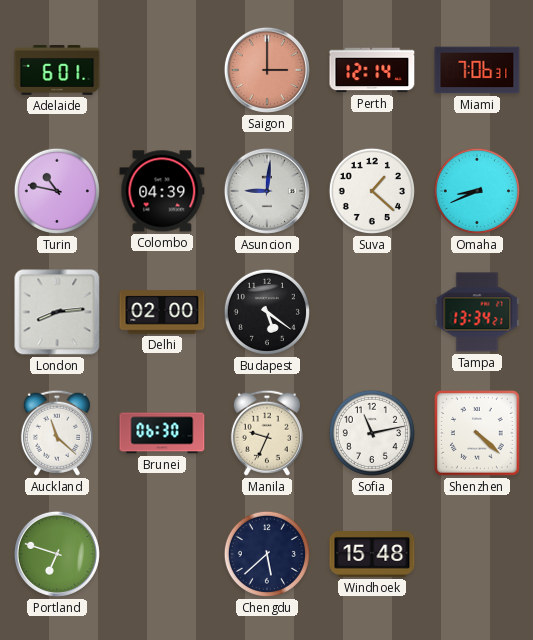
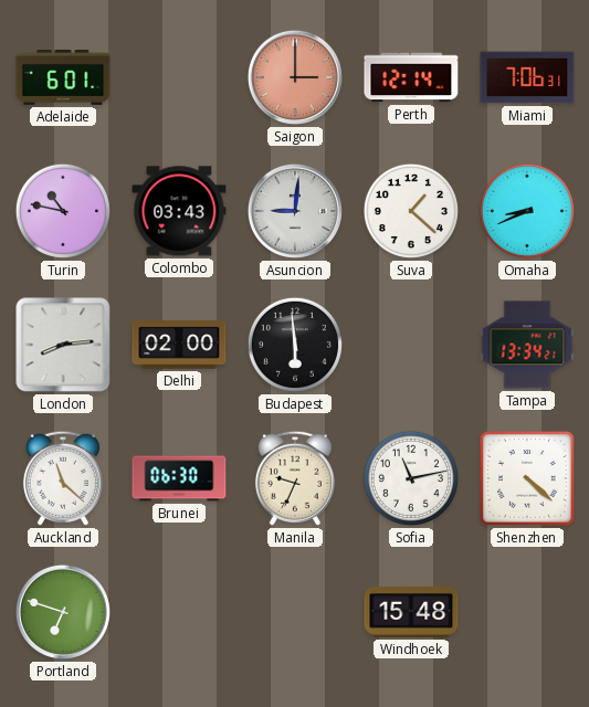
Colombo: 04:39 -> 03:43
Budapest: 5:21 -> 5:59
Chengdu: 5:38 -> none
